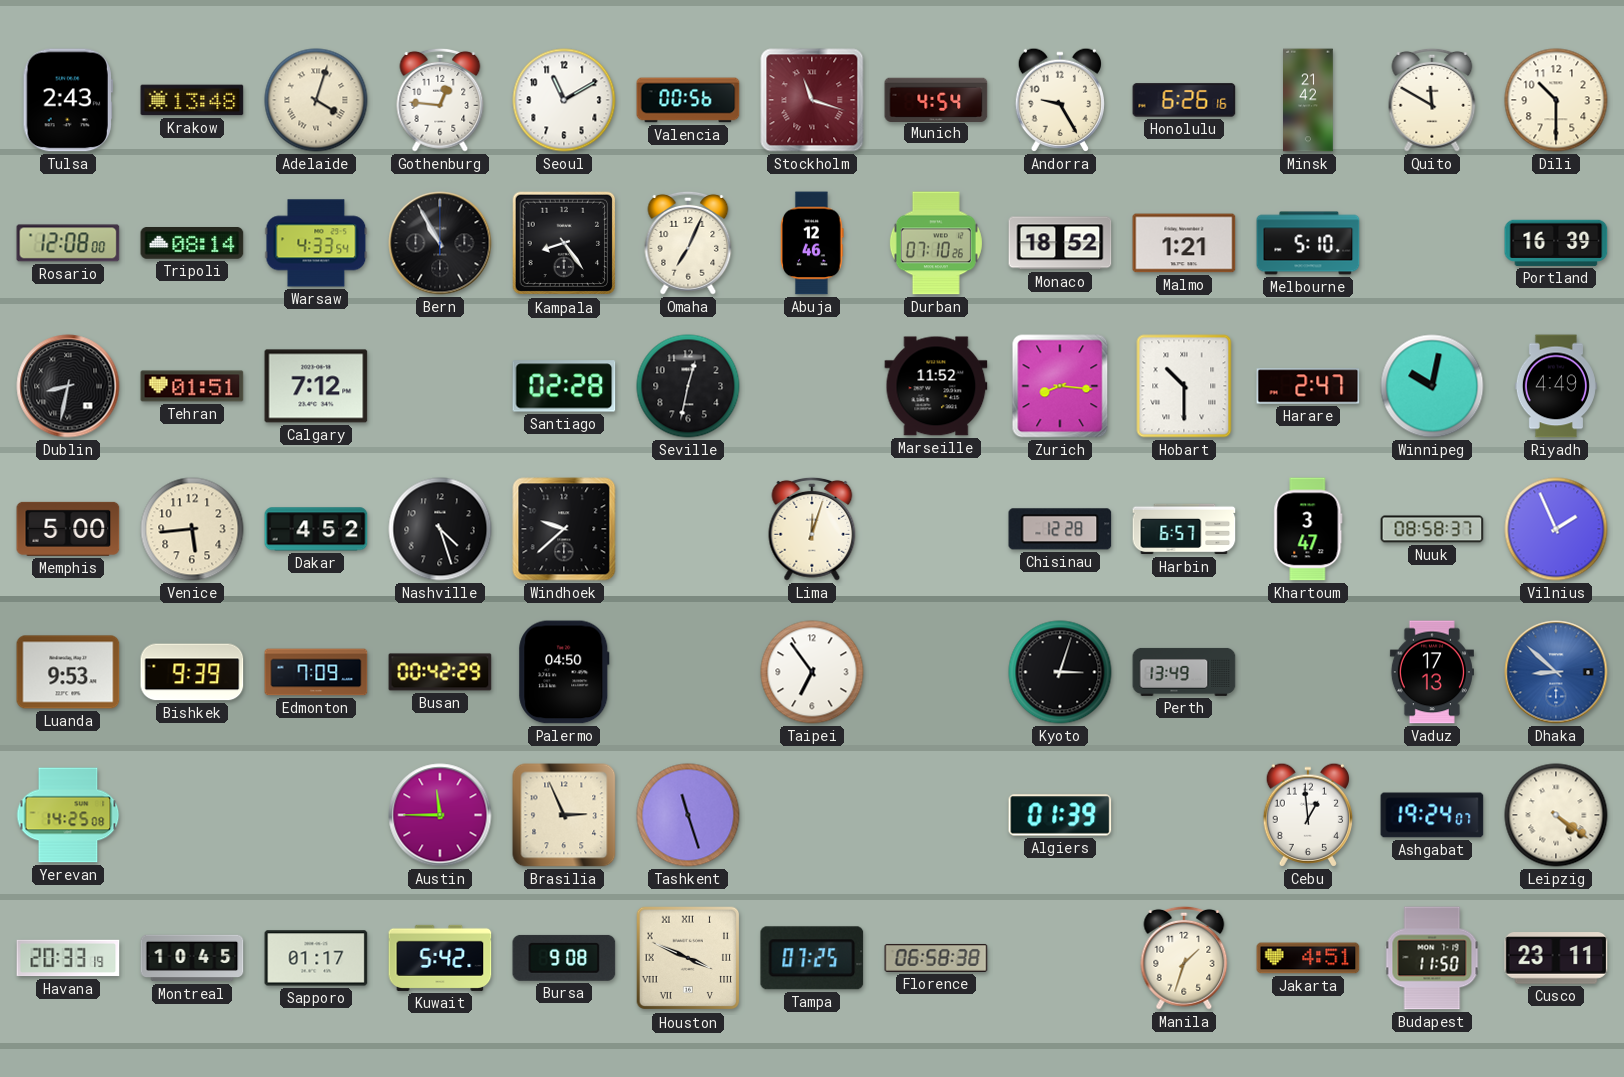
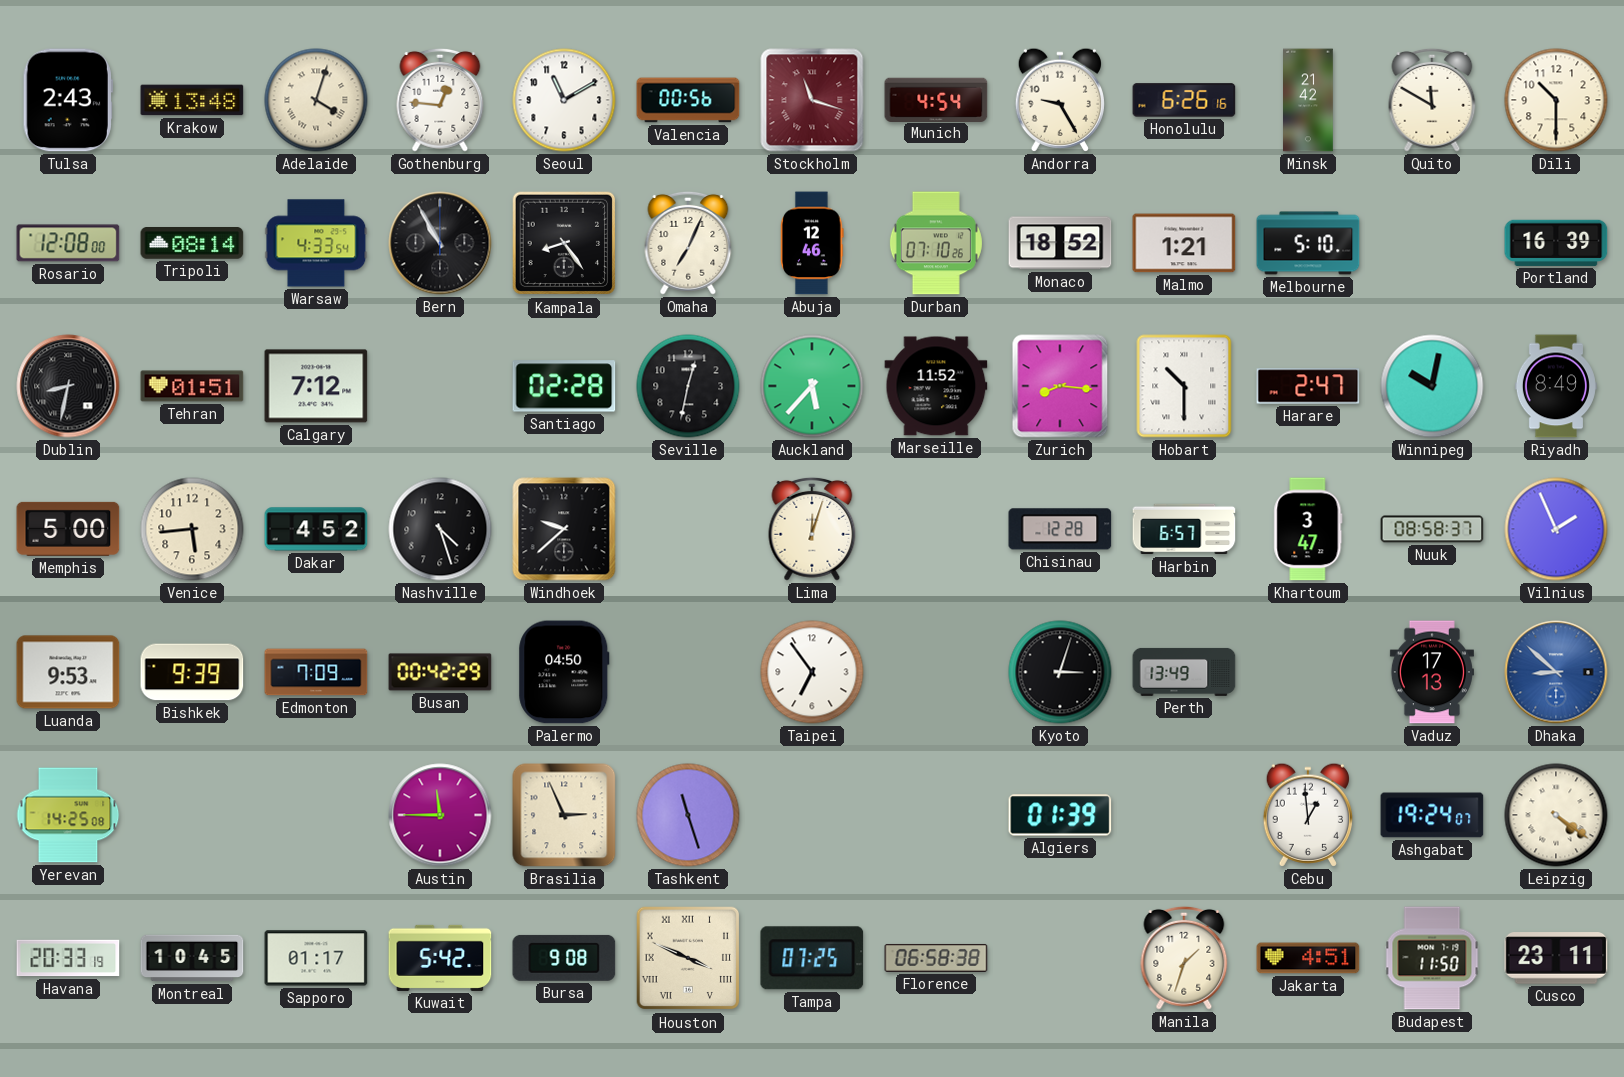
Auckland: none -> 5:37
Riyadh: 4:49 -> 8:49
